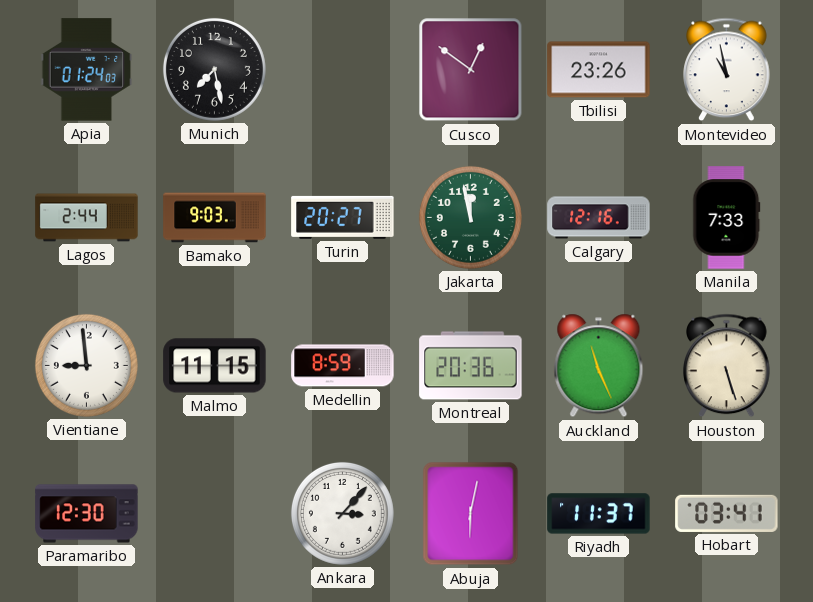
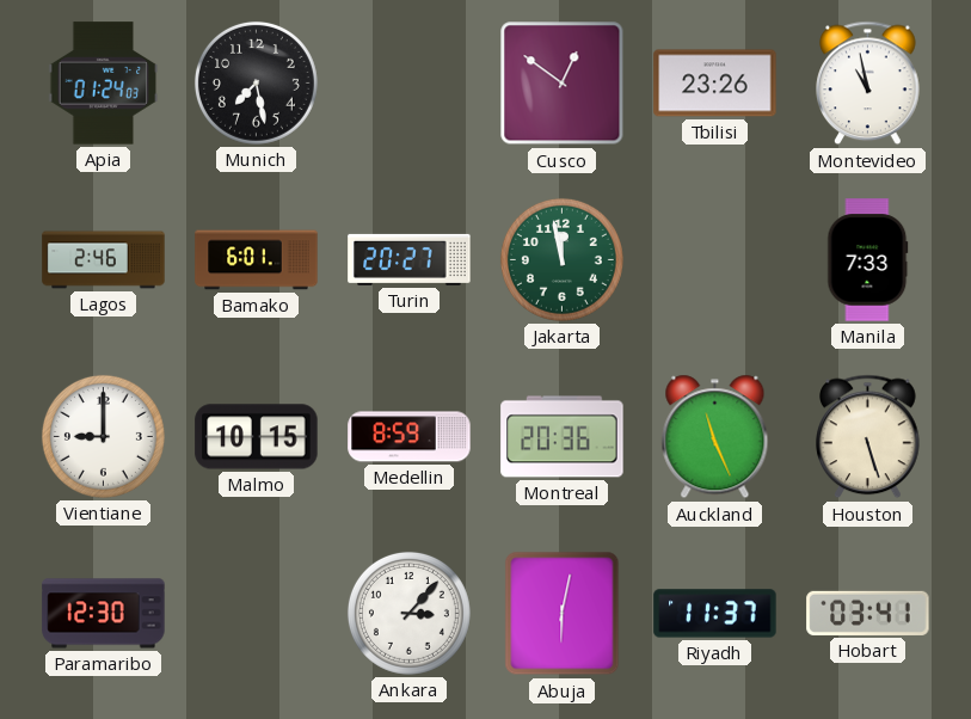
Lagos: 2:44 -> 2:46
Bamako: 9:03 -> 6:01
Calgary: 12:16 -> none
Vientiane: 8:59 -> 9:00
Malmo: 11:15 -> 10:15
